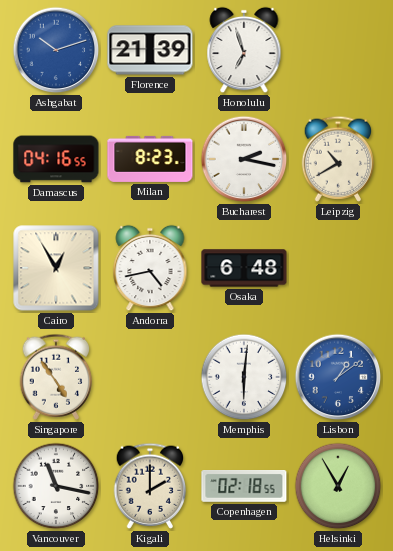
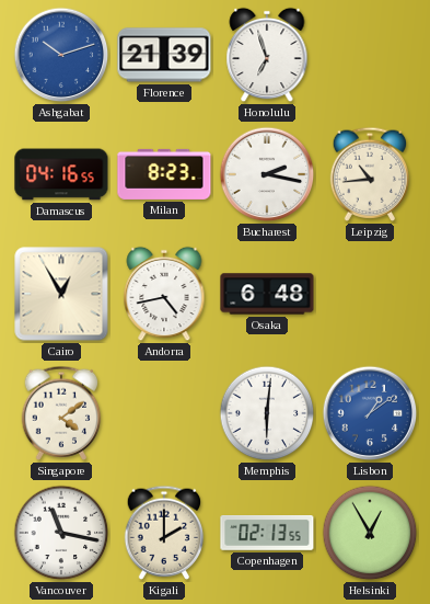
Leipzig: 10:40 -> 10:44
Singapore: 4:54 -> 4:09
Copenhagen: 02:18 -> 02:13
